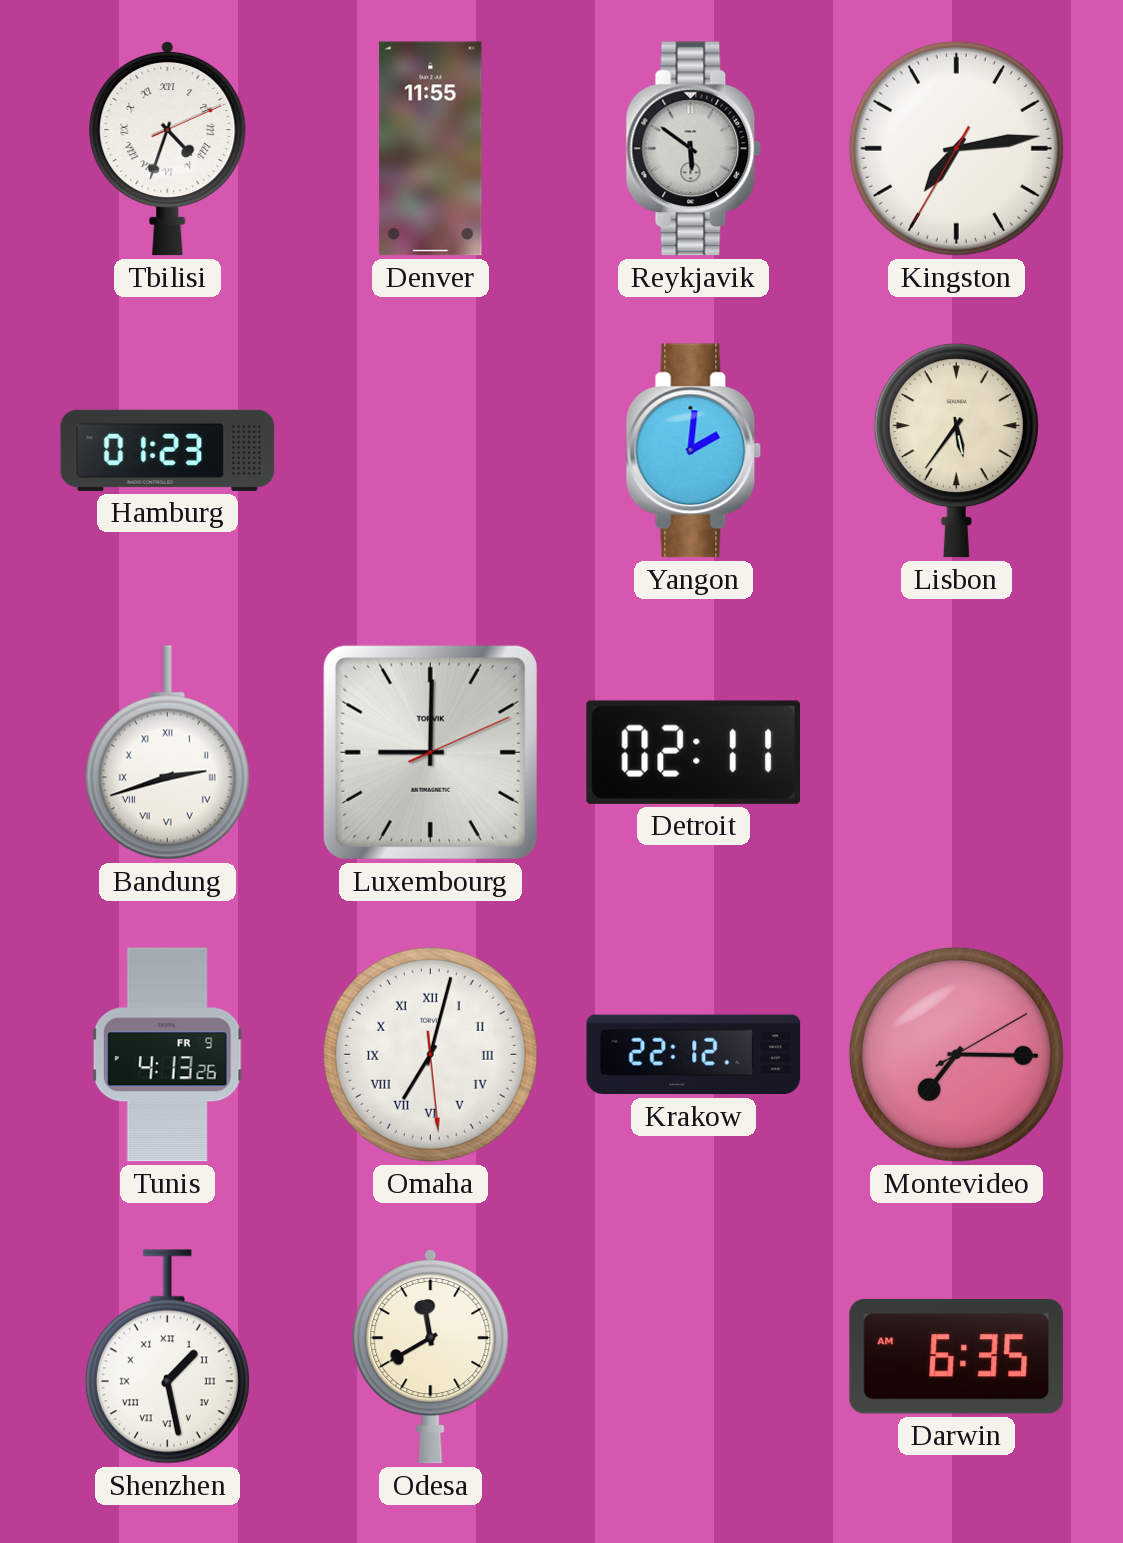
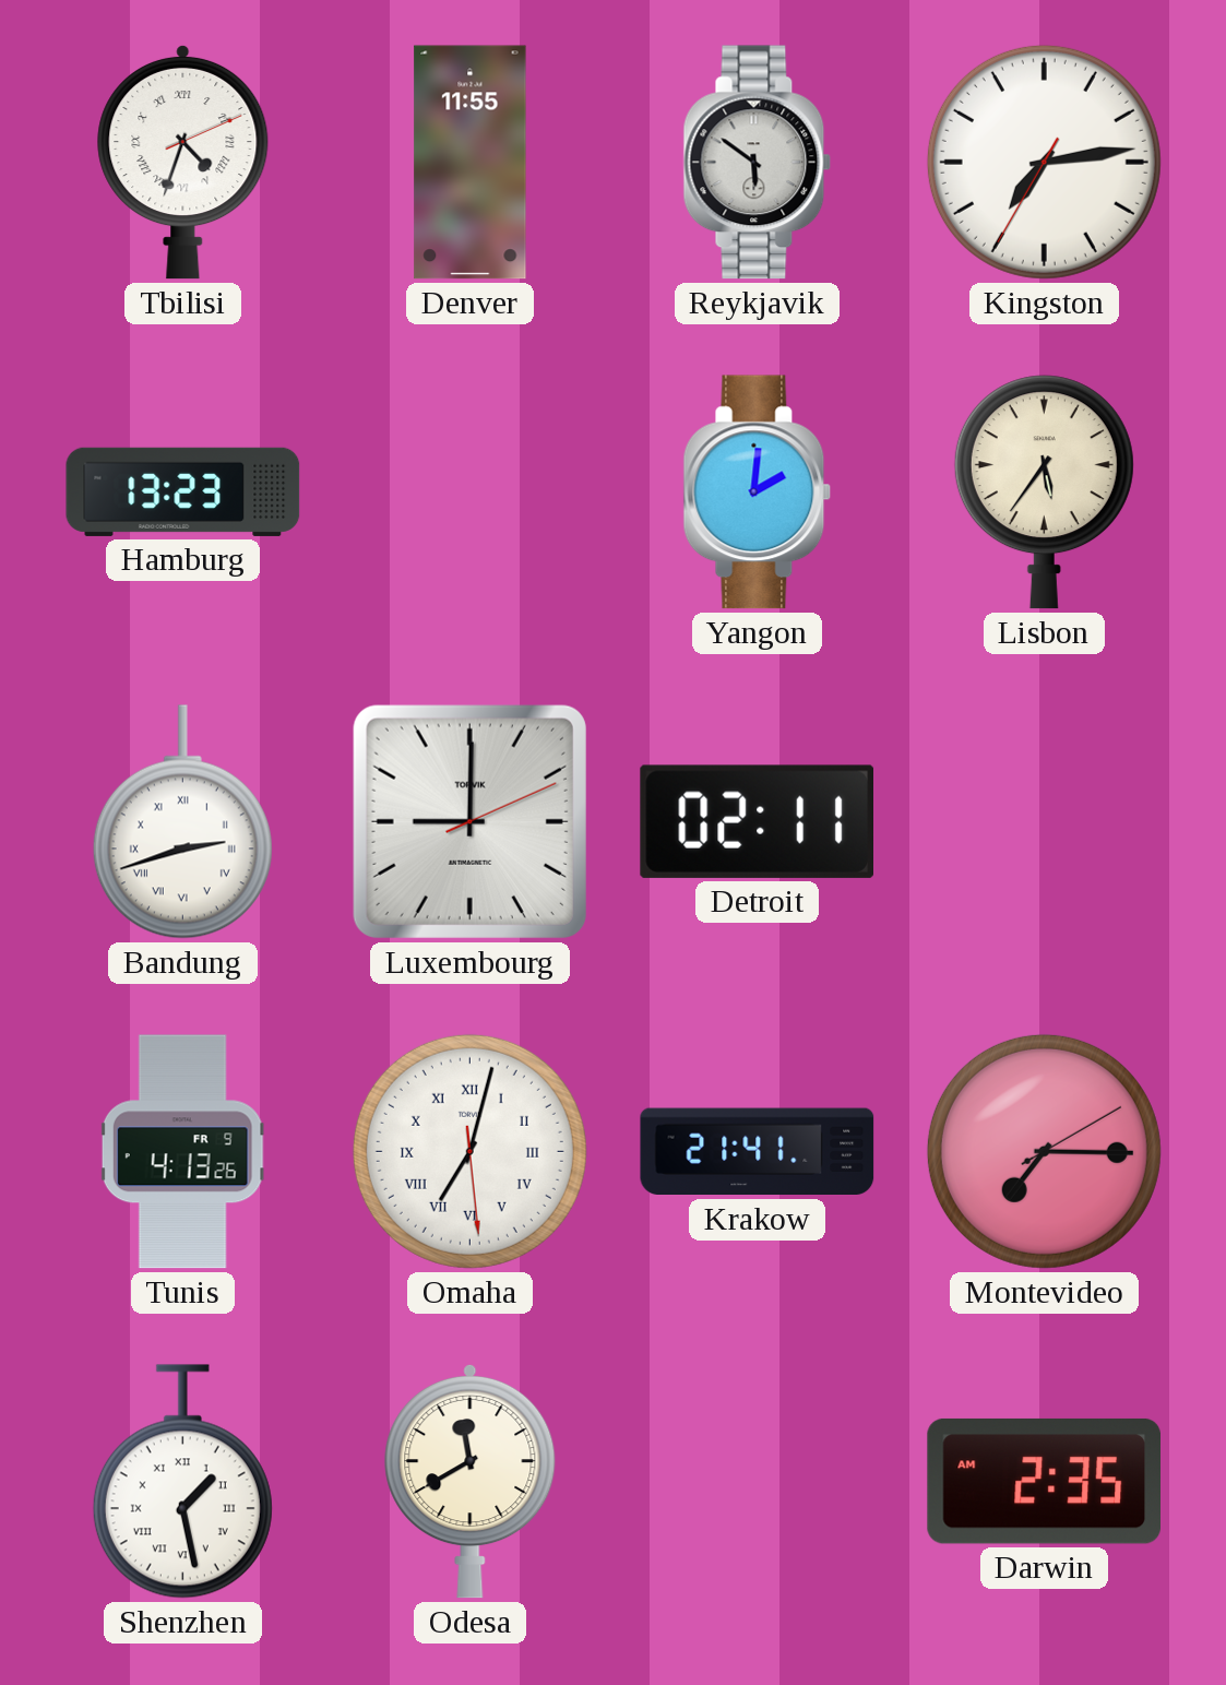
Hamburg: 01:23 -> 13:23
Krakow: 22:12 -> 21:41
Darwin: 6:35 -> 2:35
